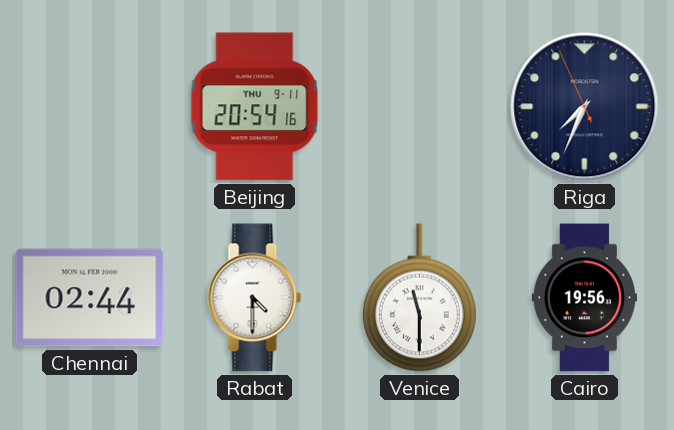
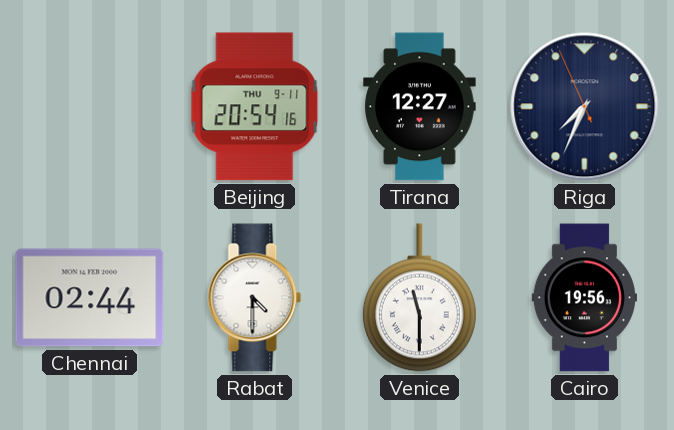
Tirana: none -> 12:27
